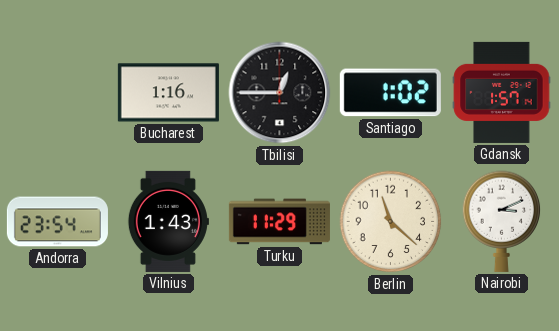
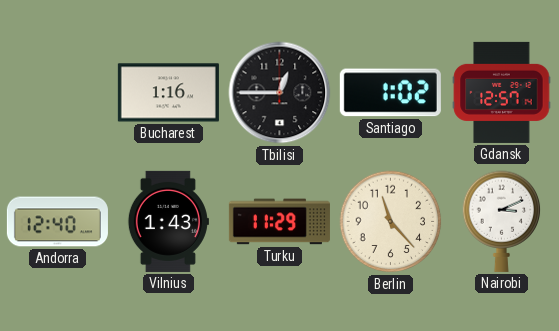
Gdansk: 1:57 -> 12:57
Andorra: 23:54 -> 12:40
Berlin: 11:22 -> 11:23
